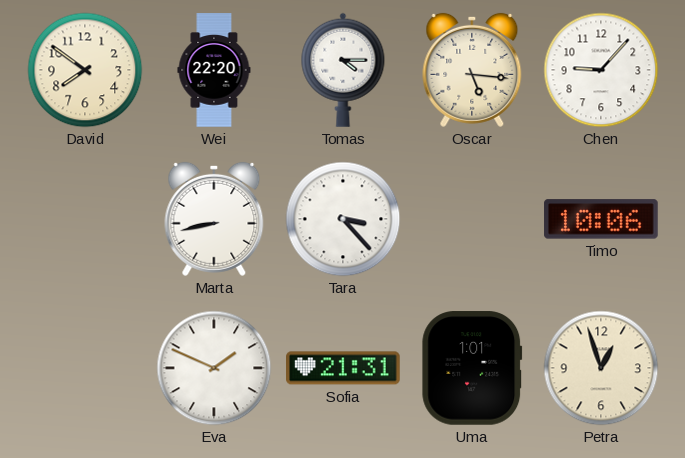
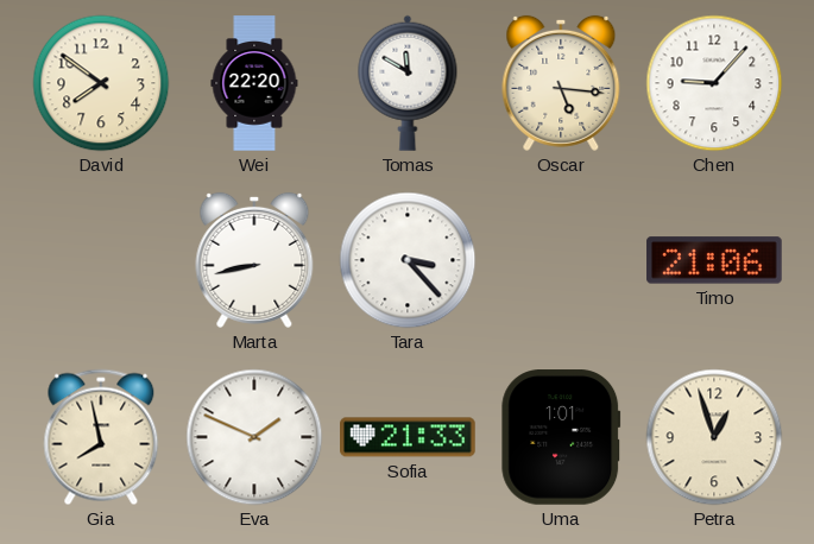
Tomas: 4:15 -> 11:50
Timo: 10:06 -> 21:06
Gia: none -> 7:58
Sofia: 21:31 -> 21:33
